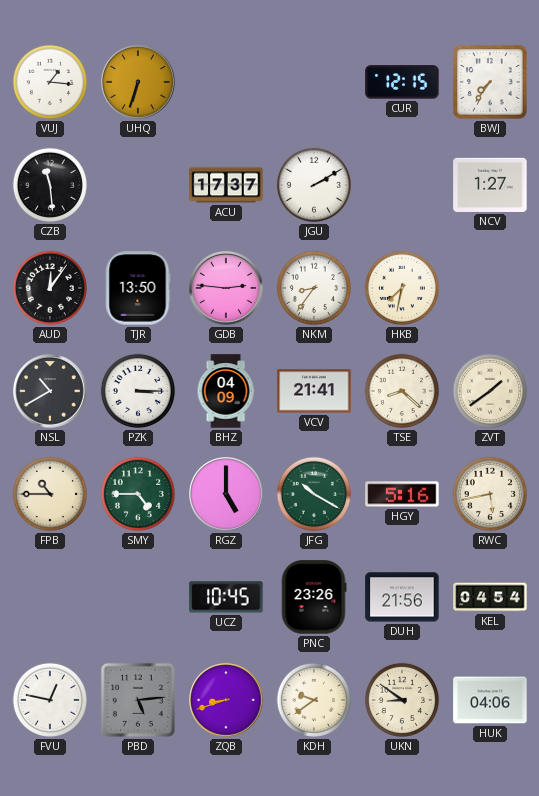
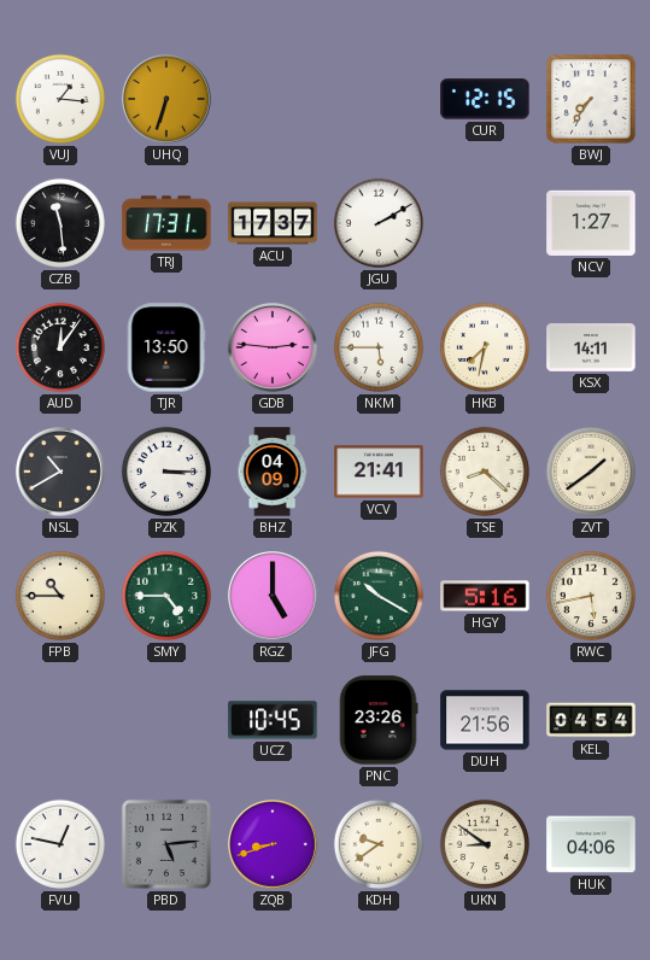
TRJ: none -> 17:31
NKM: 8:36 -> 5:45
KSX: none -> 14:11
